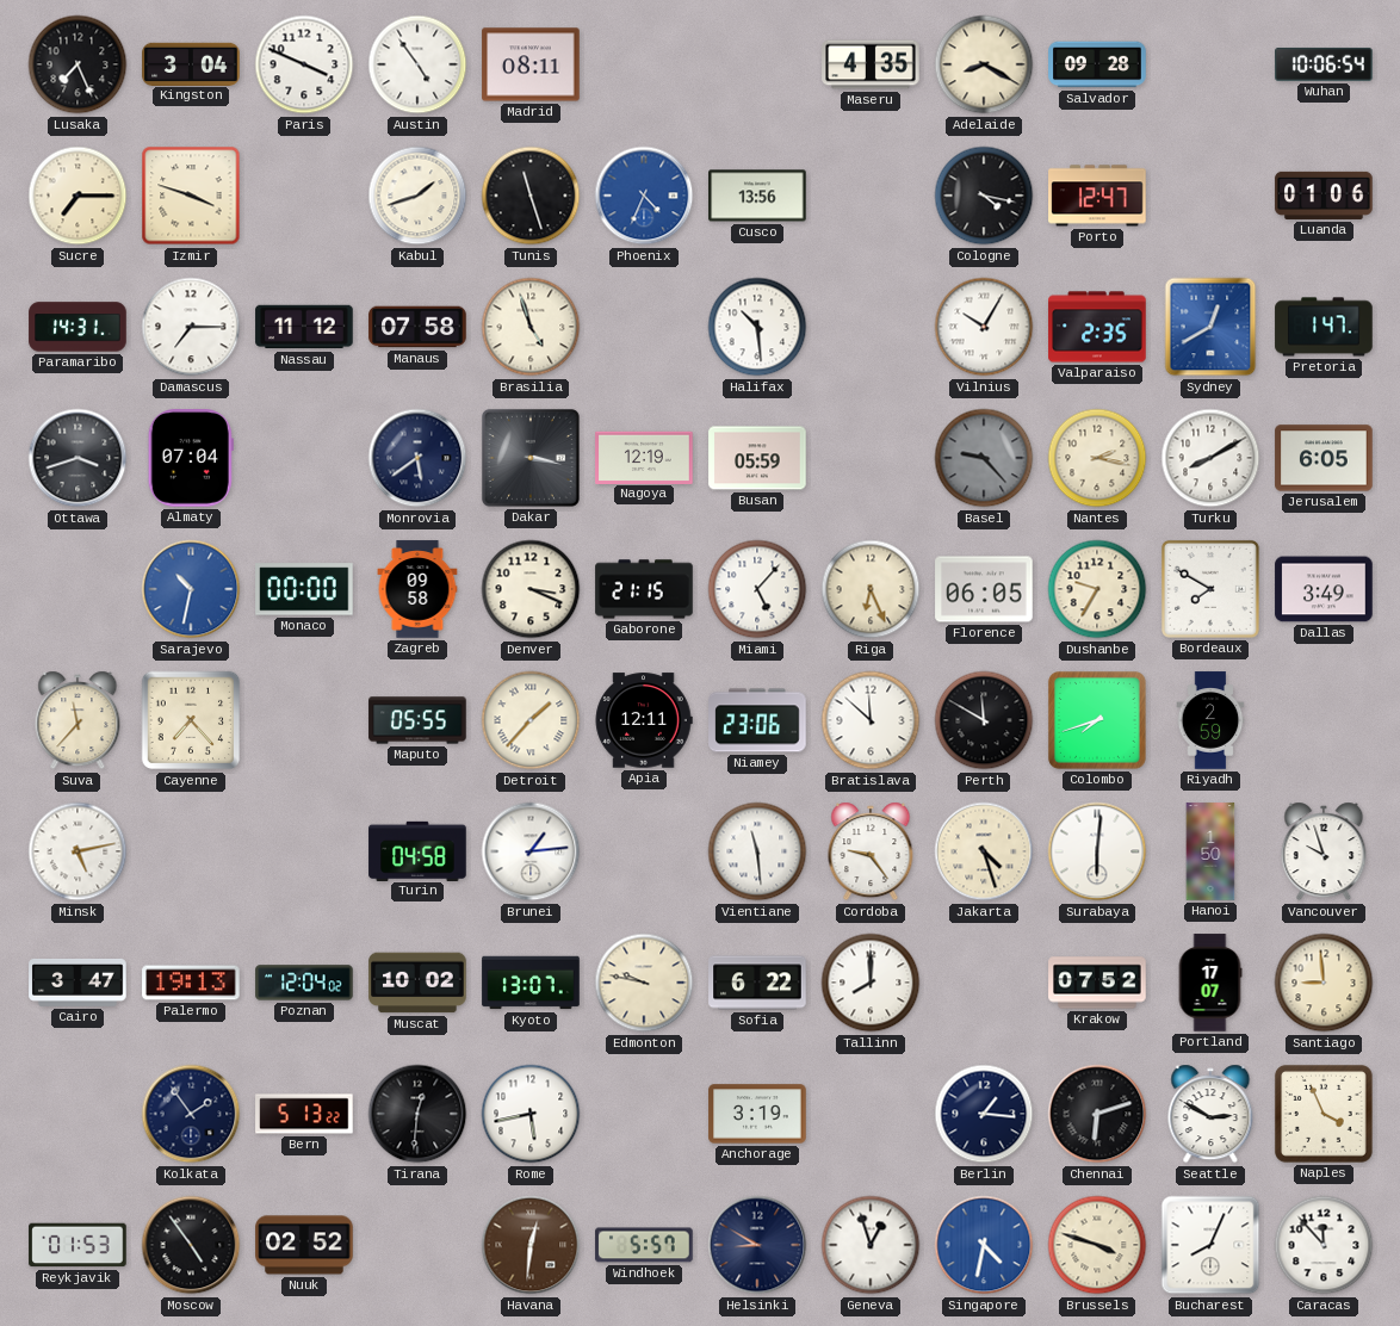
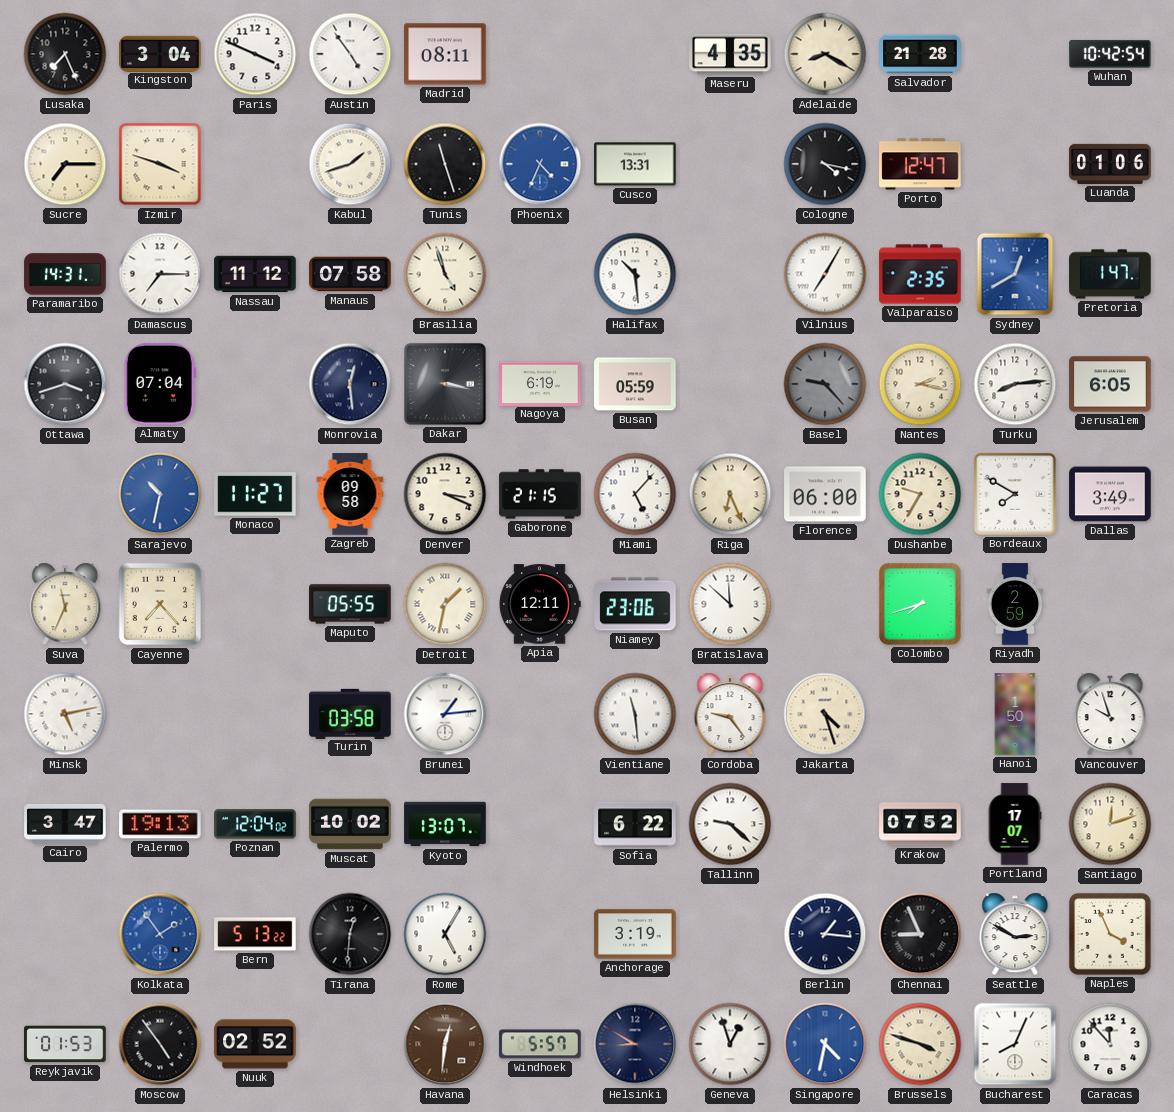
Salvador: 09:28 -> 21:28
Wuhan: 10:06 -> 10:42
Cusco: 13:56 -> 13:31
Vilnius: 10:05 -> 7:05
Monrovia: 5:39 -> 12:29
Nagoya: 12:19 -> 6:19
Turku: 8:10 -> 8:14
Monaco: 00:00 -> 11:27
Florence: 06:05 -> 06:00
Suva: 11:37 -> 11:34
Detroit: 1:37 -> 1:32
Perth: 11:50 -> none
Turin: 04:58 -> 03:58
Surabaya: 6:01 -> none
Edmonton: 9:47 -> none
Tallinn: 8:00 -> 9:22
Santiago: 8:59 -> 12:12
Kolkata dial: navy -> blue
Rome: 5:43 -> 5:05
Chennai: 6:12 -> 8:56
